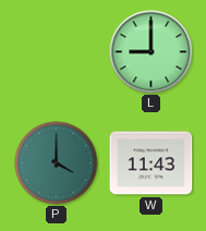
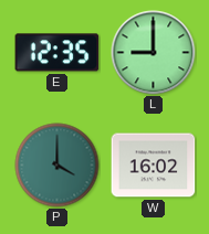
E: none -> 12:35
W: 11:43 -> 16:02
